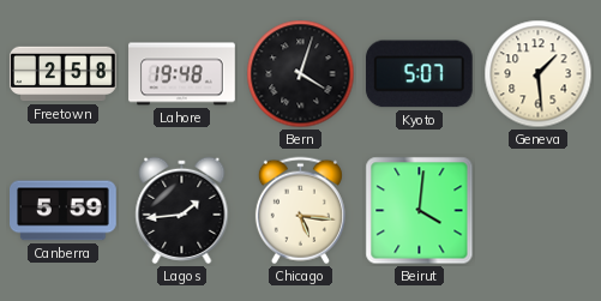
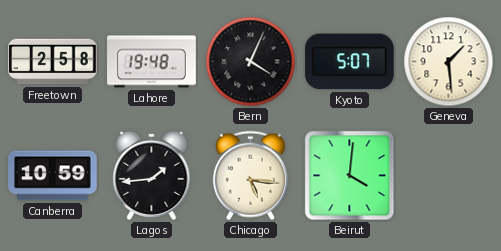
Bern: 4:03 -> 4:04
Canberra: 5:59 -> 10:59
